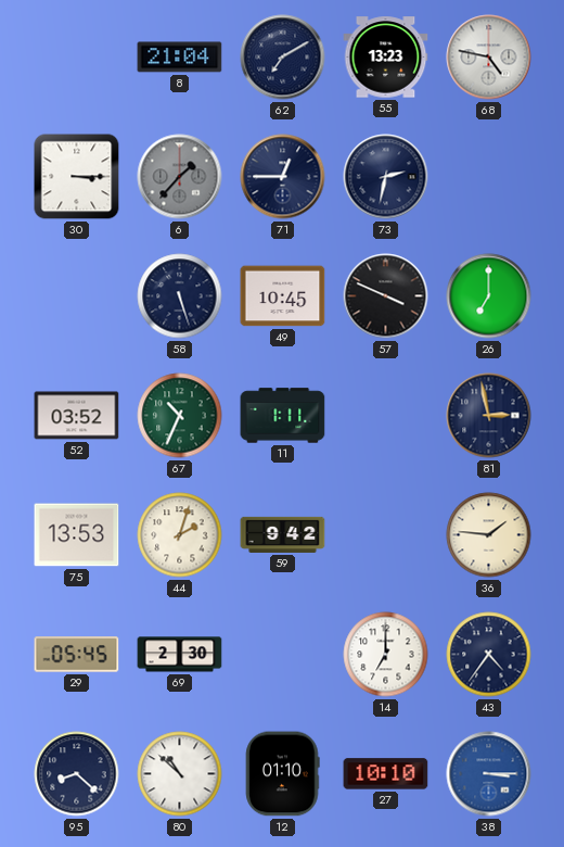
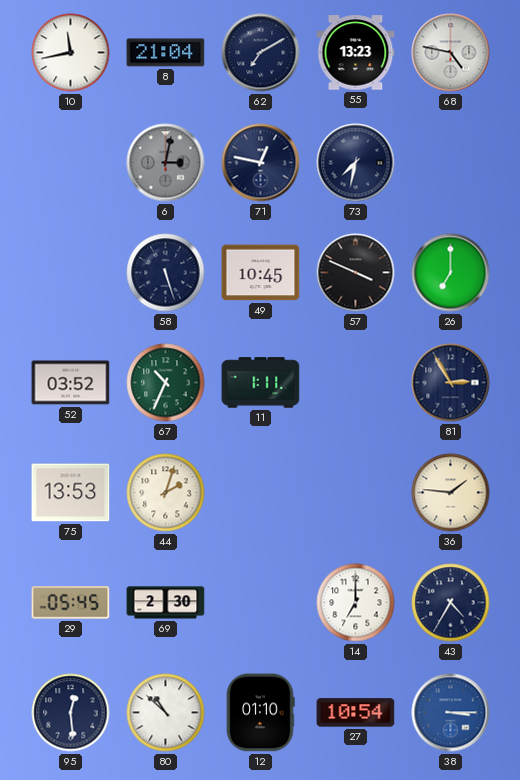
10: none -> 11:43
30: 3:15 -> none
6: 1:37 -> 3:02
71: 12:45 -> 12:47
73: 2:32 -> 7:32
81: 2:58 -> 2:55
59: 9:42 -> none
43: 4:36 -> 4:35
95: 8:22 -> 12:29
27: 10:10 -> 10:54
